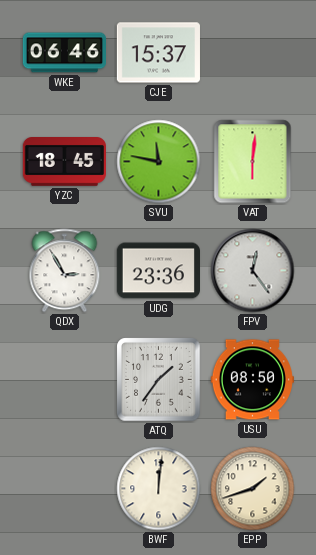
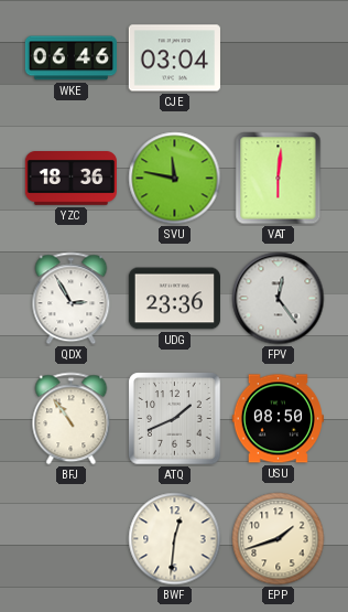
CJE: 15:37 -> 03:04
YZC: 18:45 -> 18:36
BFJ: none -> 10:54
ATQ: 1:36 -> 1:41
BWF: 12:01 -> 12:31
